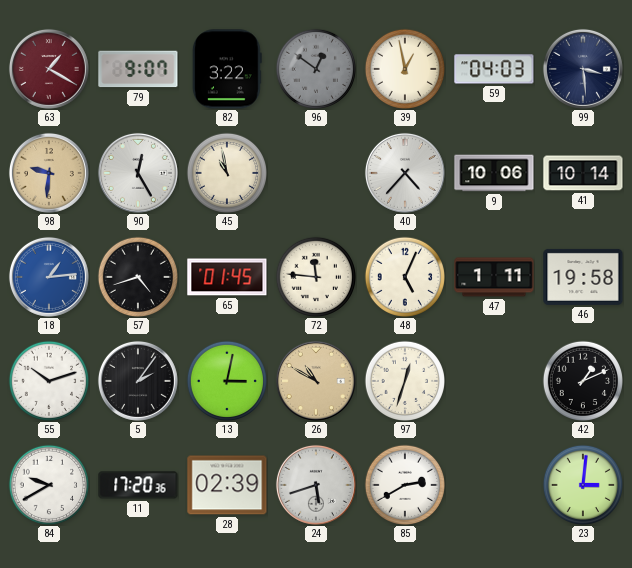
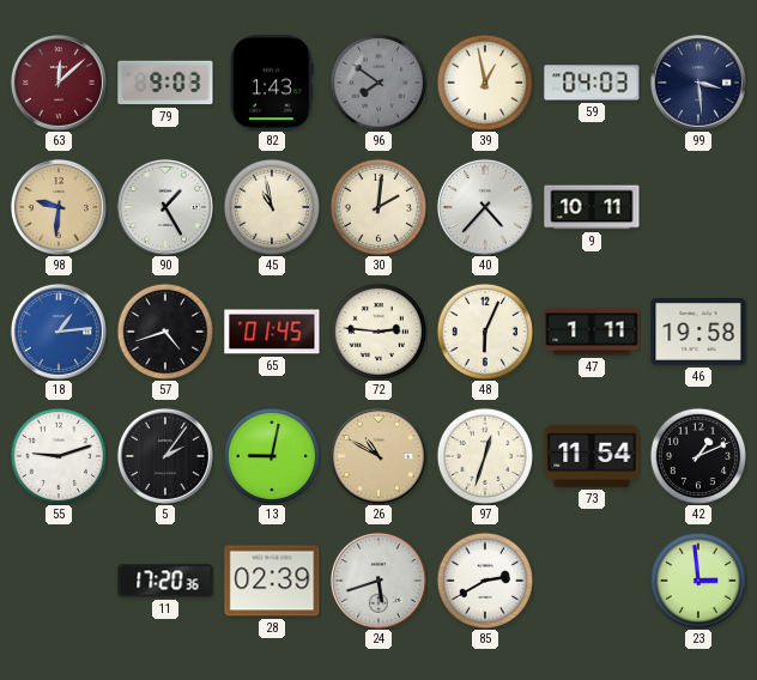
63: 1:20 -> 12:08
79: 9:07 -> 9:03
82: 3:22 -> 1:43
96: 12:51 -> 7:51
90: 12:25 -> 1:25
30: none -> 2:01
9: 10:06 -> 10:11
41: 10:14 -> none
72: 11:46 -> 2:46
48: 5:04 -> 6:04
55: 10:12 -> 9:12
13: 3:02 -> 9:02
73: none -> 11:54
84: 9:40 -> none
23: 3:01 -> 2:59
